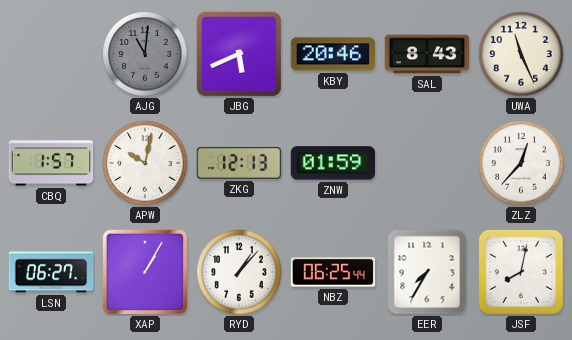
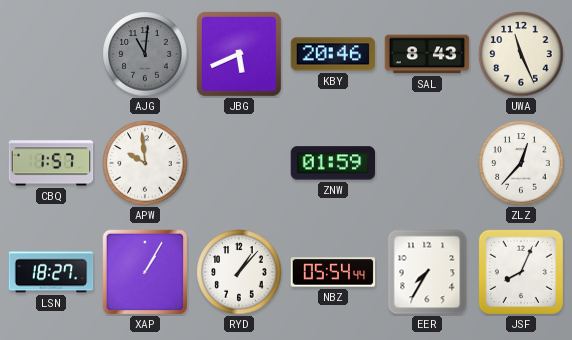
APW: 10:02 -> 9:59
ZKG: 12:13 -> none
LSN: 06:27 -> 18:27
NBZ: 06:25 -> 05:54
JSF: 8:02 -> 8:04
